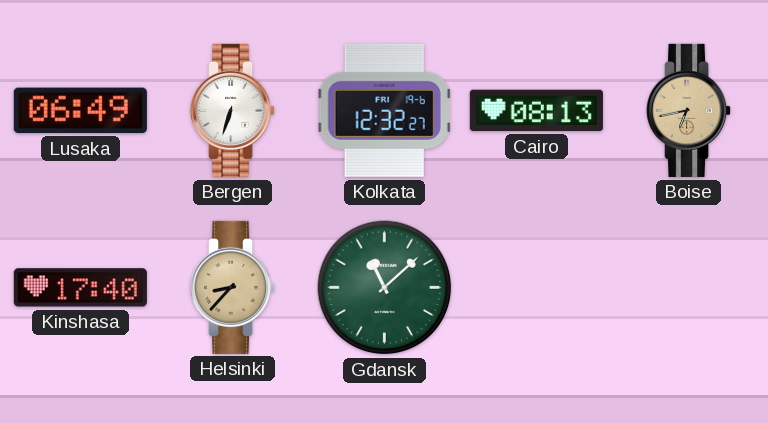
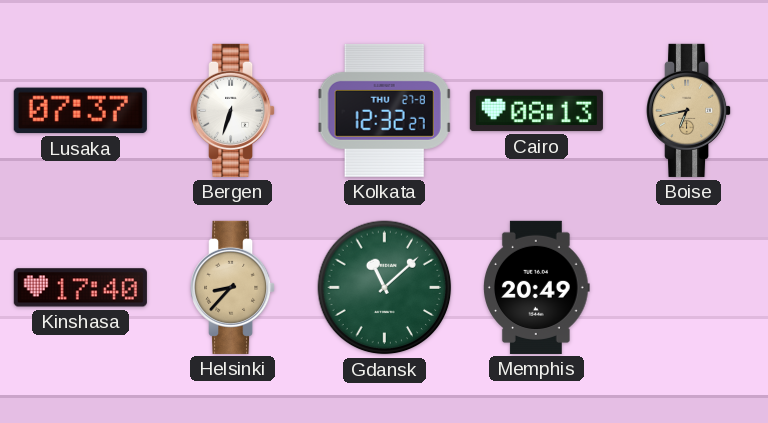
Lusaka: 06:49 -> 07:37
Kolkata date: FRI 19-6 -> THU 27-8
Memphis: none -> 20:49
